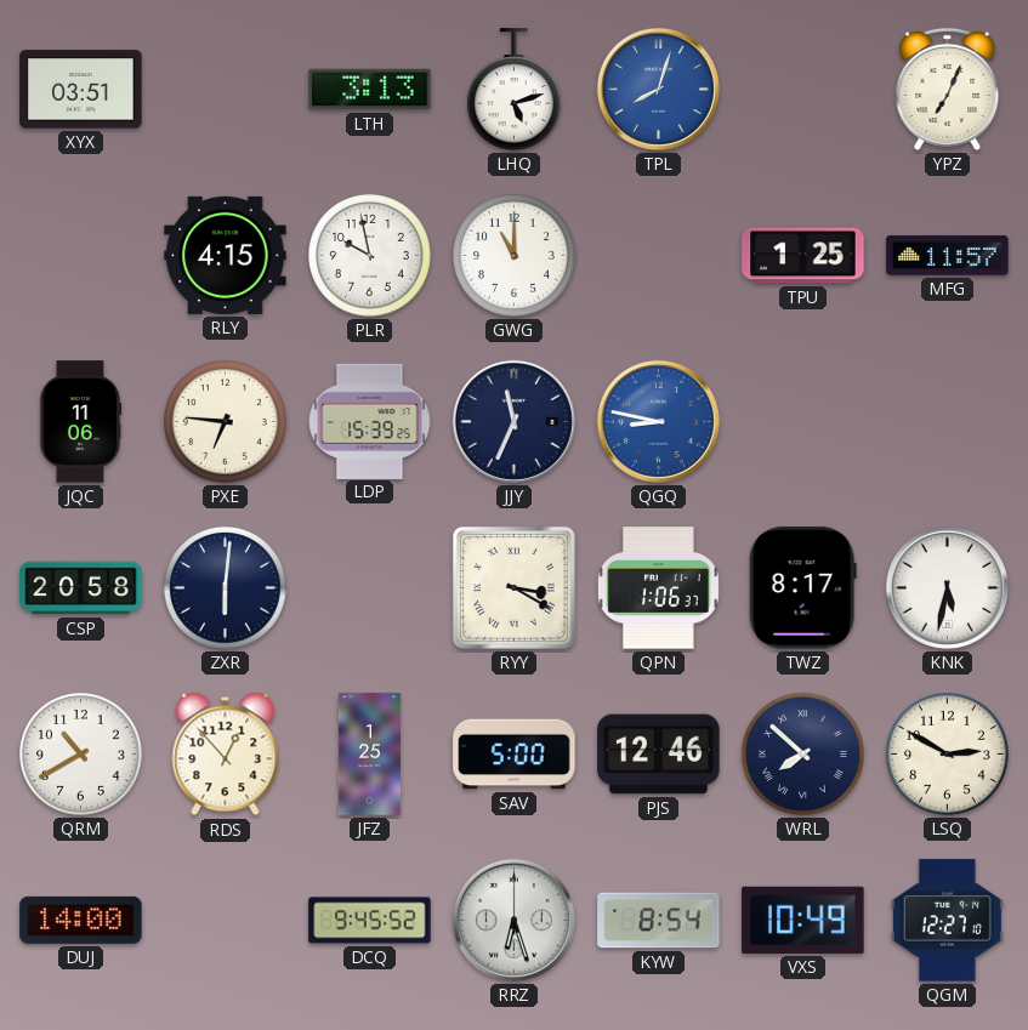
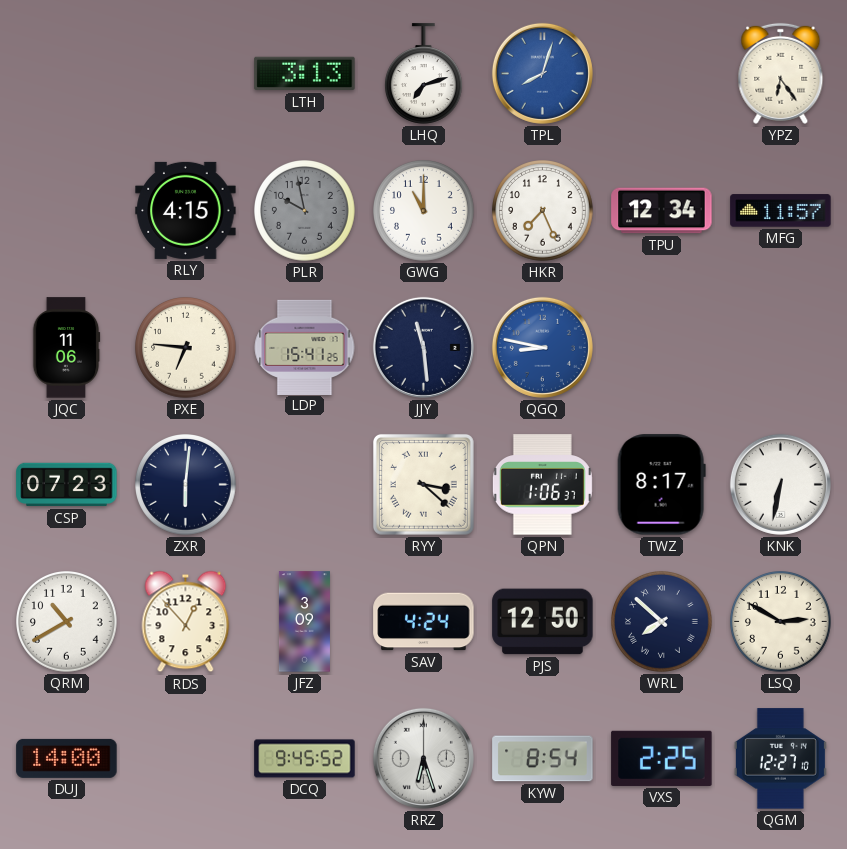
XYX: 03:51 -> none
LHQ: 5:12 -> 7:12
YPZ: 7:04 -> 6:24
PLR dial: white -> grey
HKR: none -> 7:26
TPU: 1:25 -> 12:34
LDP: 15:39 -> 15:41
JJY: 11:34 -> 11:29
CSP: 20:58 -> 07:23
RYY: 3:20 -> 3:22
KNK: 5:32 -> 6:32
JFZ: 1:25 -> 3:09
SAV: 5:00 -> 4:24
PJS: 12:46 -> 12:50
VXS: 10:49 -> 2:25
